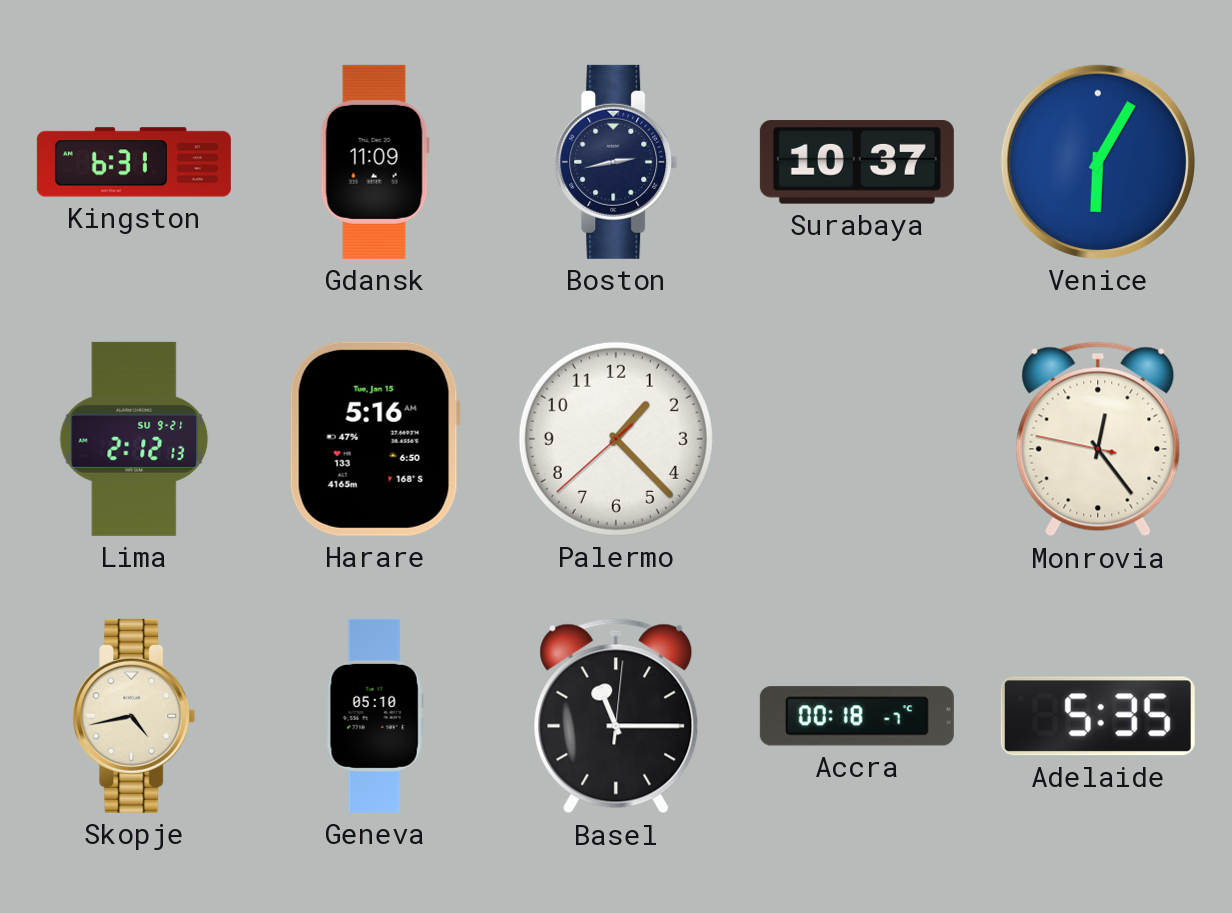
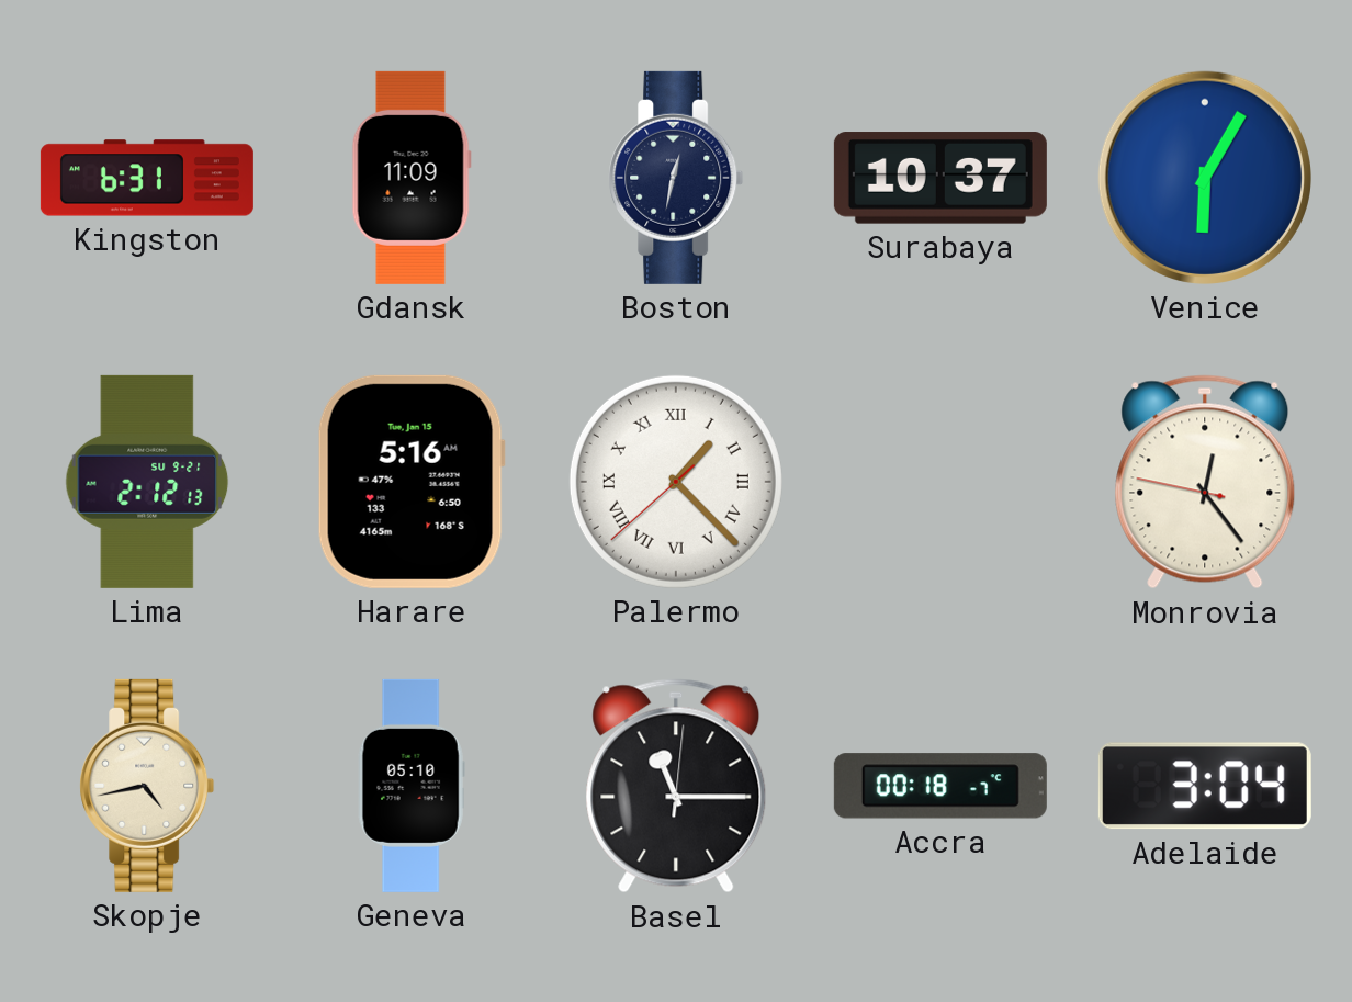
Boston: 2:43 -> 12:32
Palermo numerals: Arabic -> Roman
Adelaide: 5:35 -> 3:04
